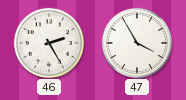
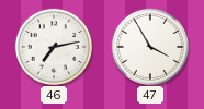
46: 2:25 -> 7:13
